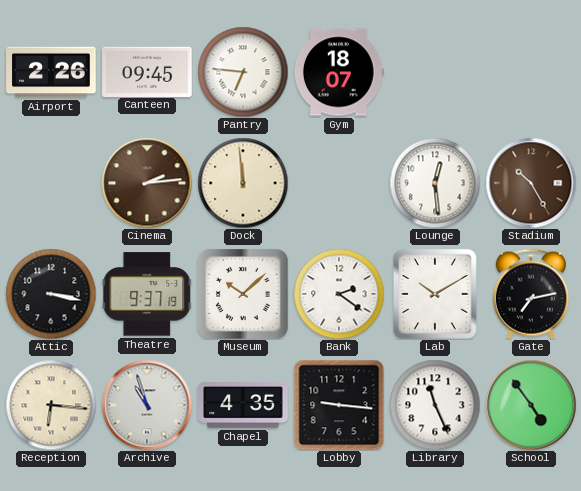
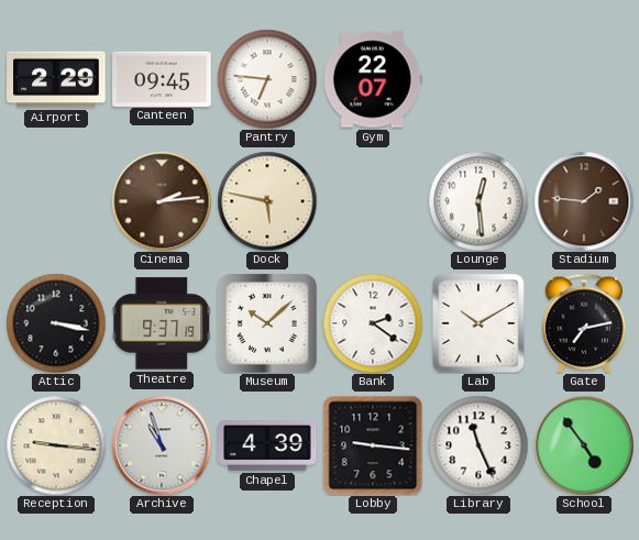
Airport: 2:26 -> 2:29
Gym: 18:07 -> 22:07
Dock: 11:59 -> 5:47
Stadium: 10:25 -> 1:46
Reception: 6:16 -> 9:16
Chapel: 4:35 -> 4:39
